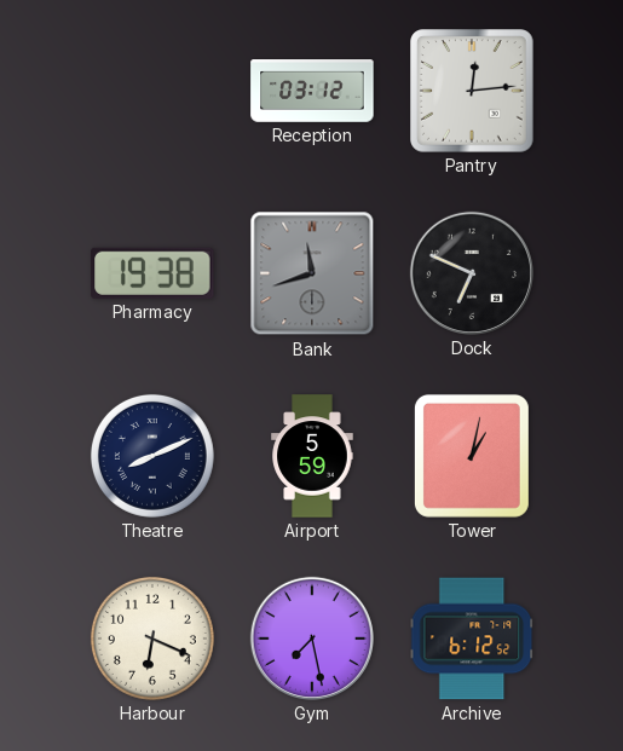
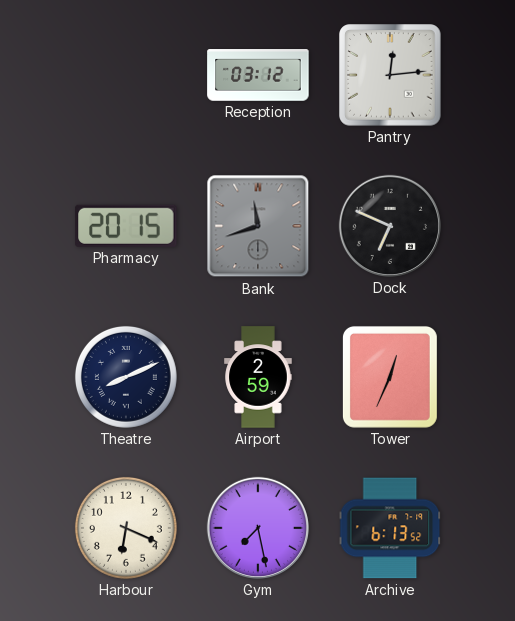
Pharmacy: 19:38 -> 20:15
Airport: 5:59 -> 2:59
Tower: 1:02 -> 12:34
Archive: 6:12 -> 6:13
